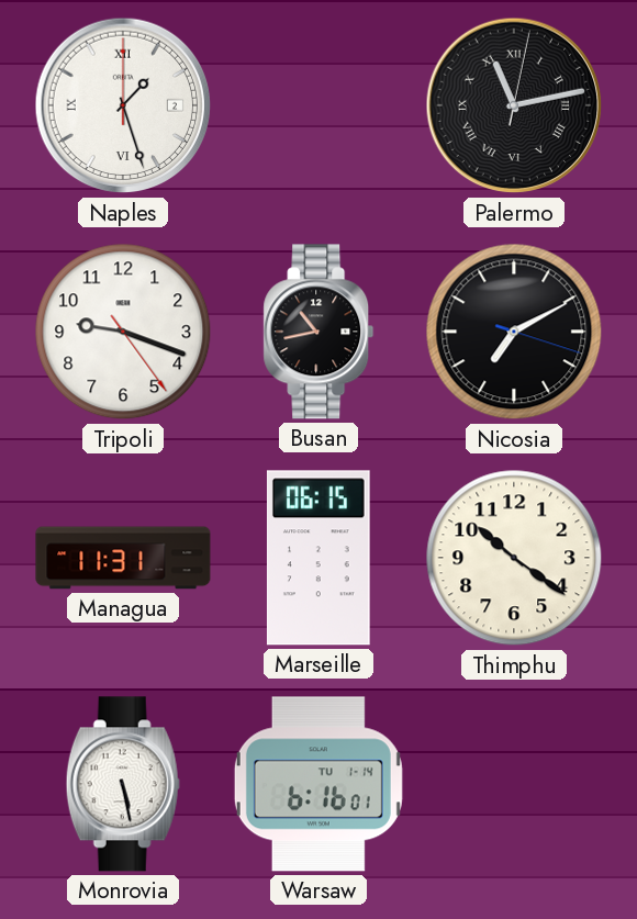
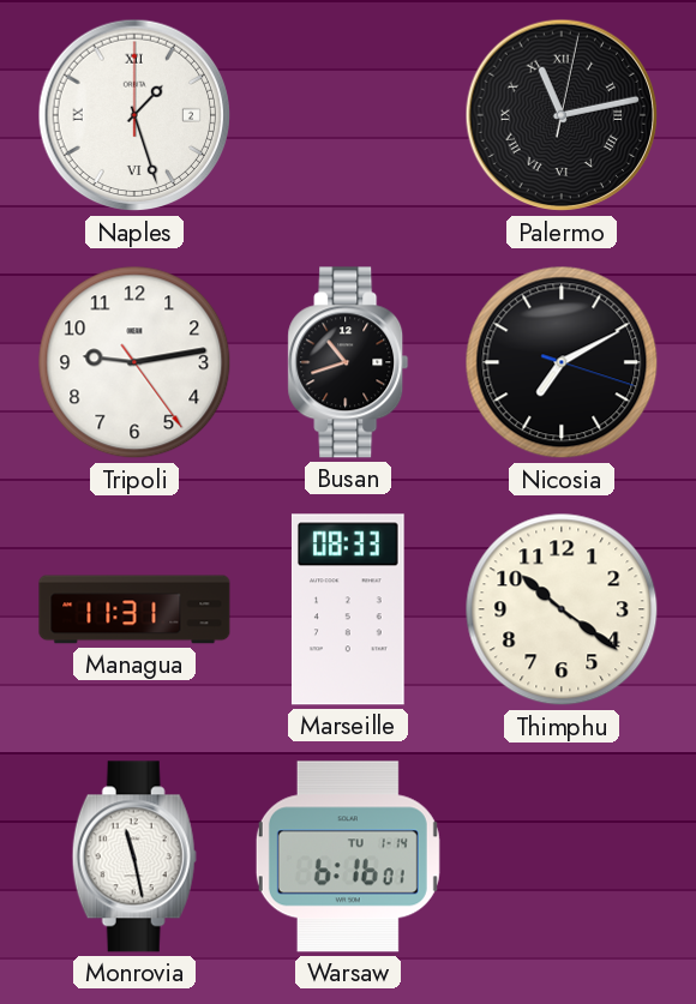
Tripoli: 9:18 -> 9:13
Busan: 10:43 -> 10:42
Marseille: 06:15 -> 08:33
Monrovia: 5:28 -> 11:28
